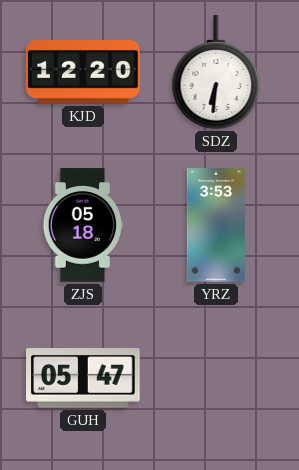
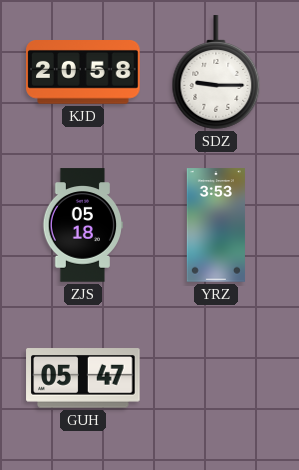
KJD: 12:20 -> 20:58
SDZ: 6:31 -> 9:15
